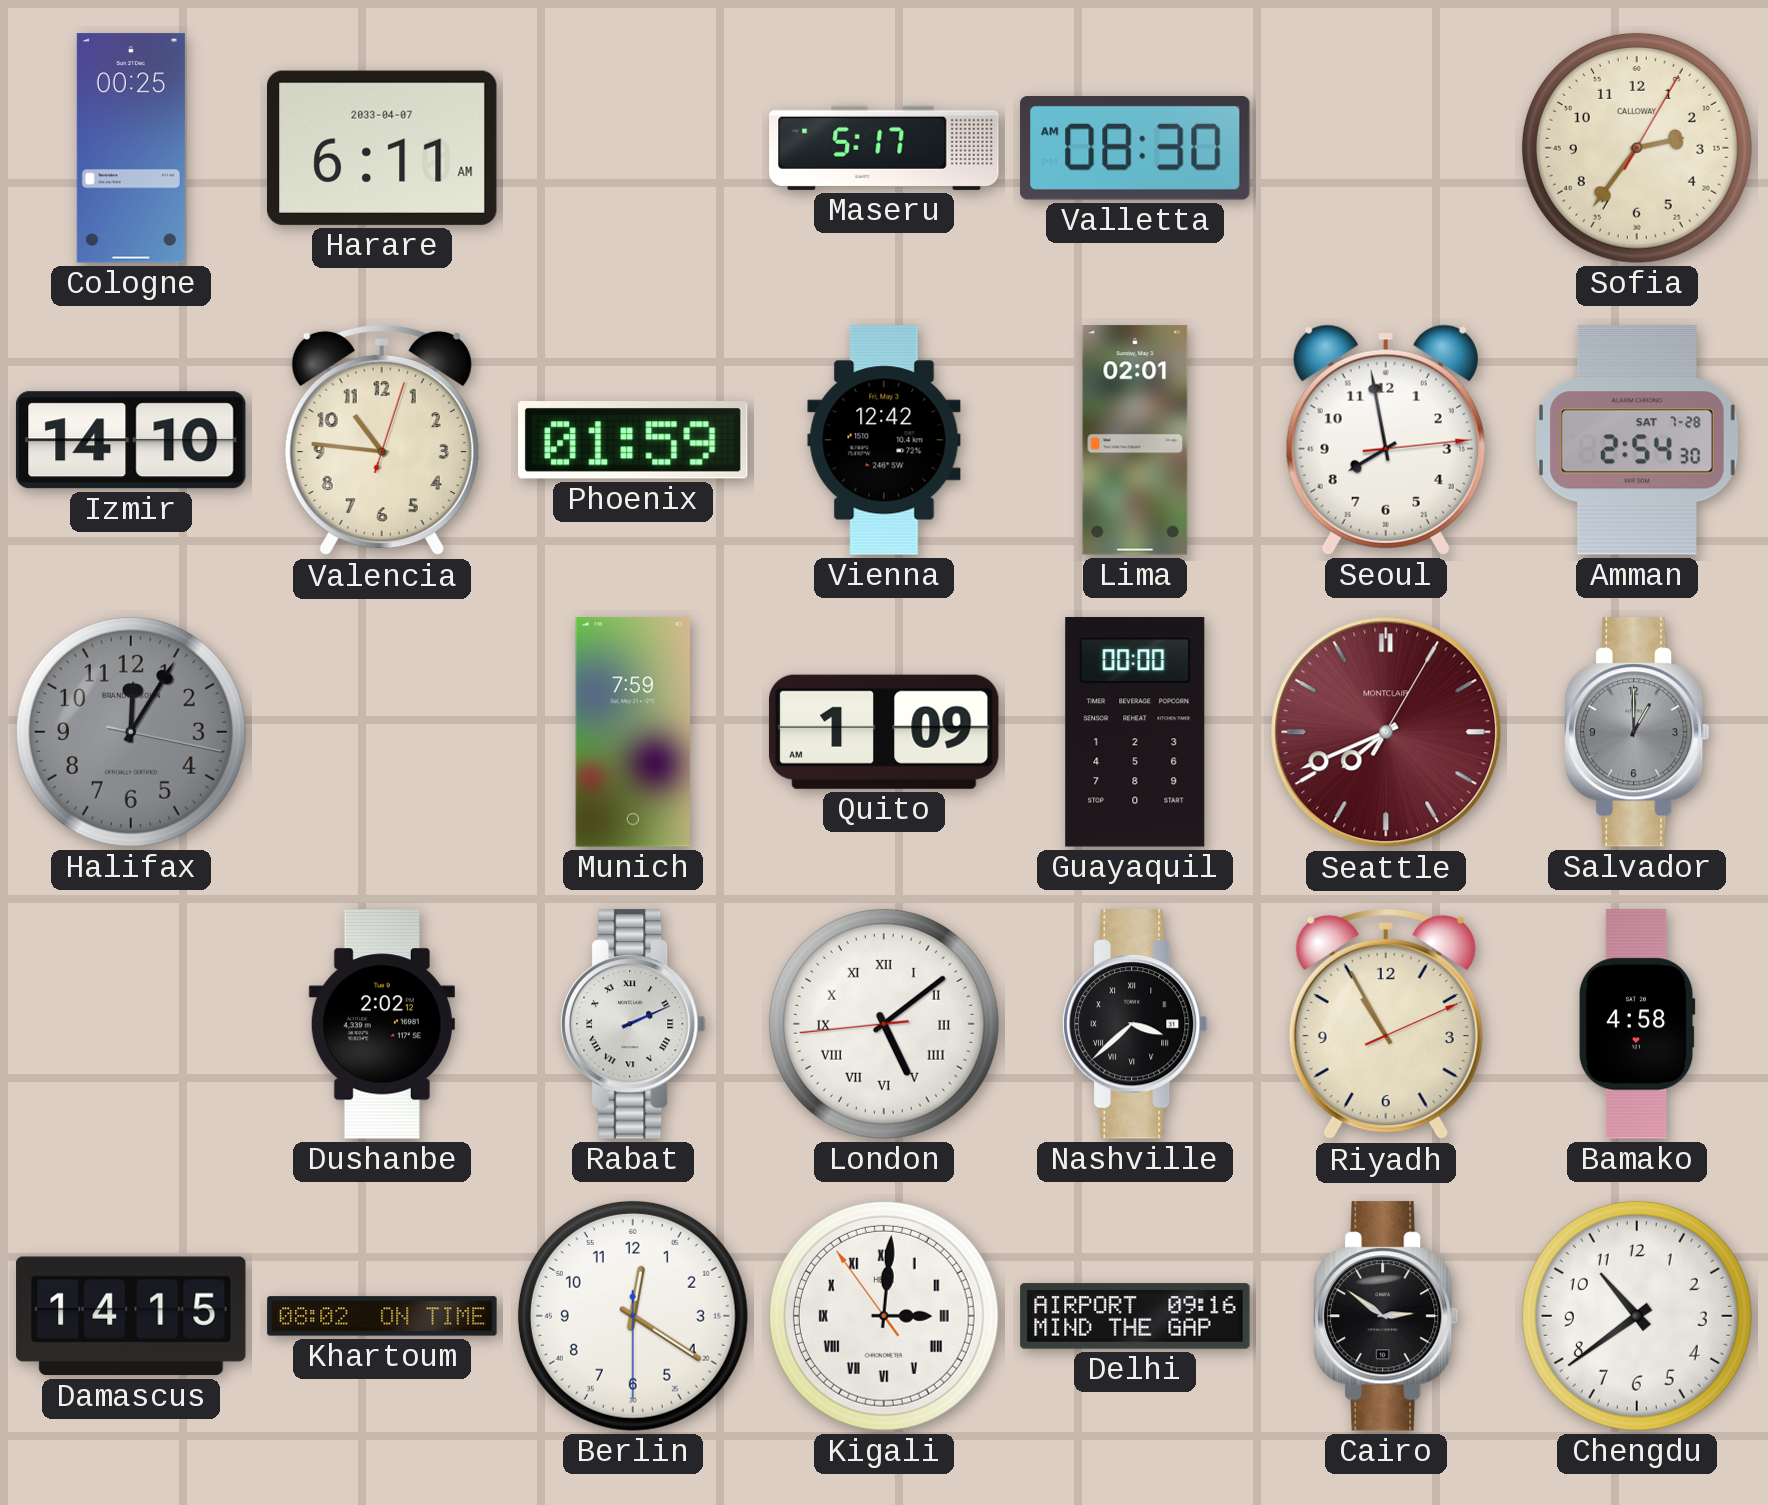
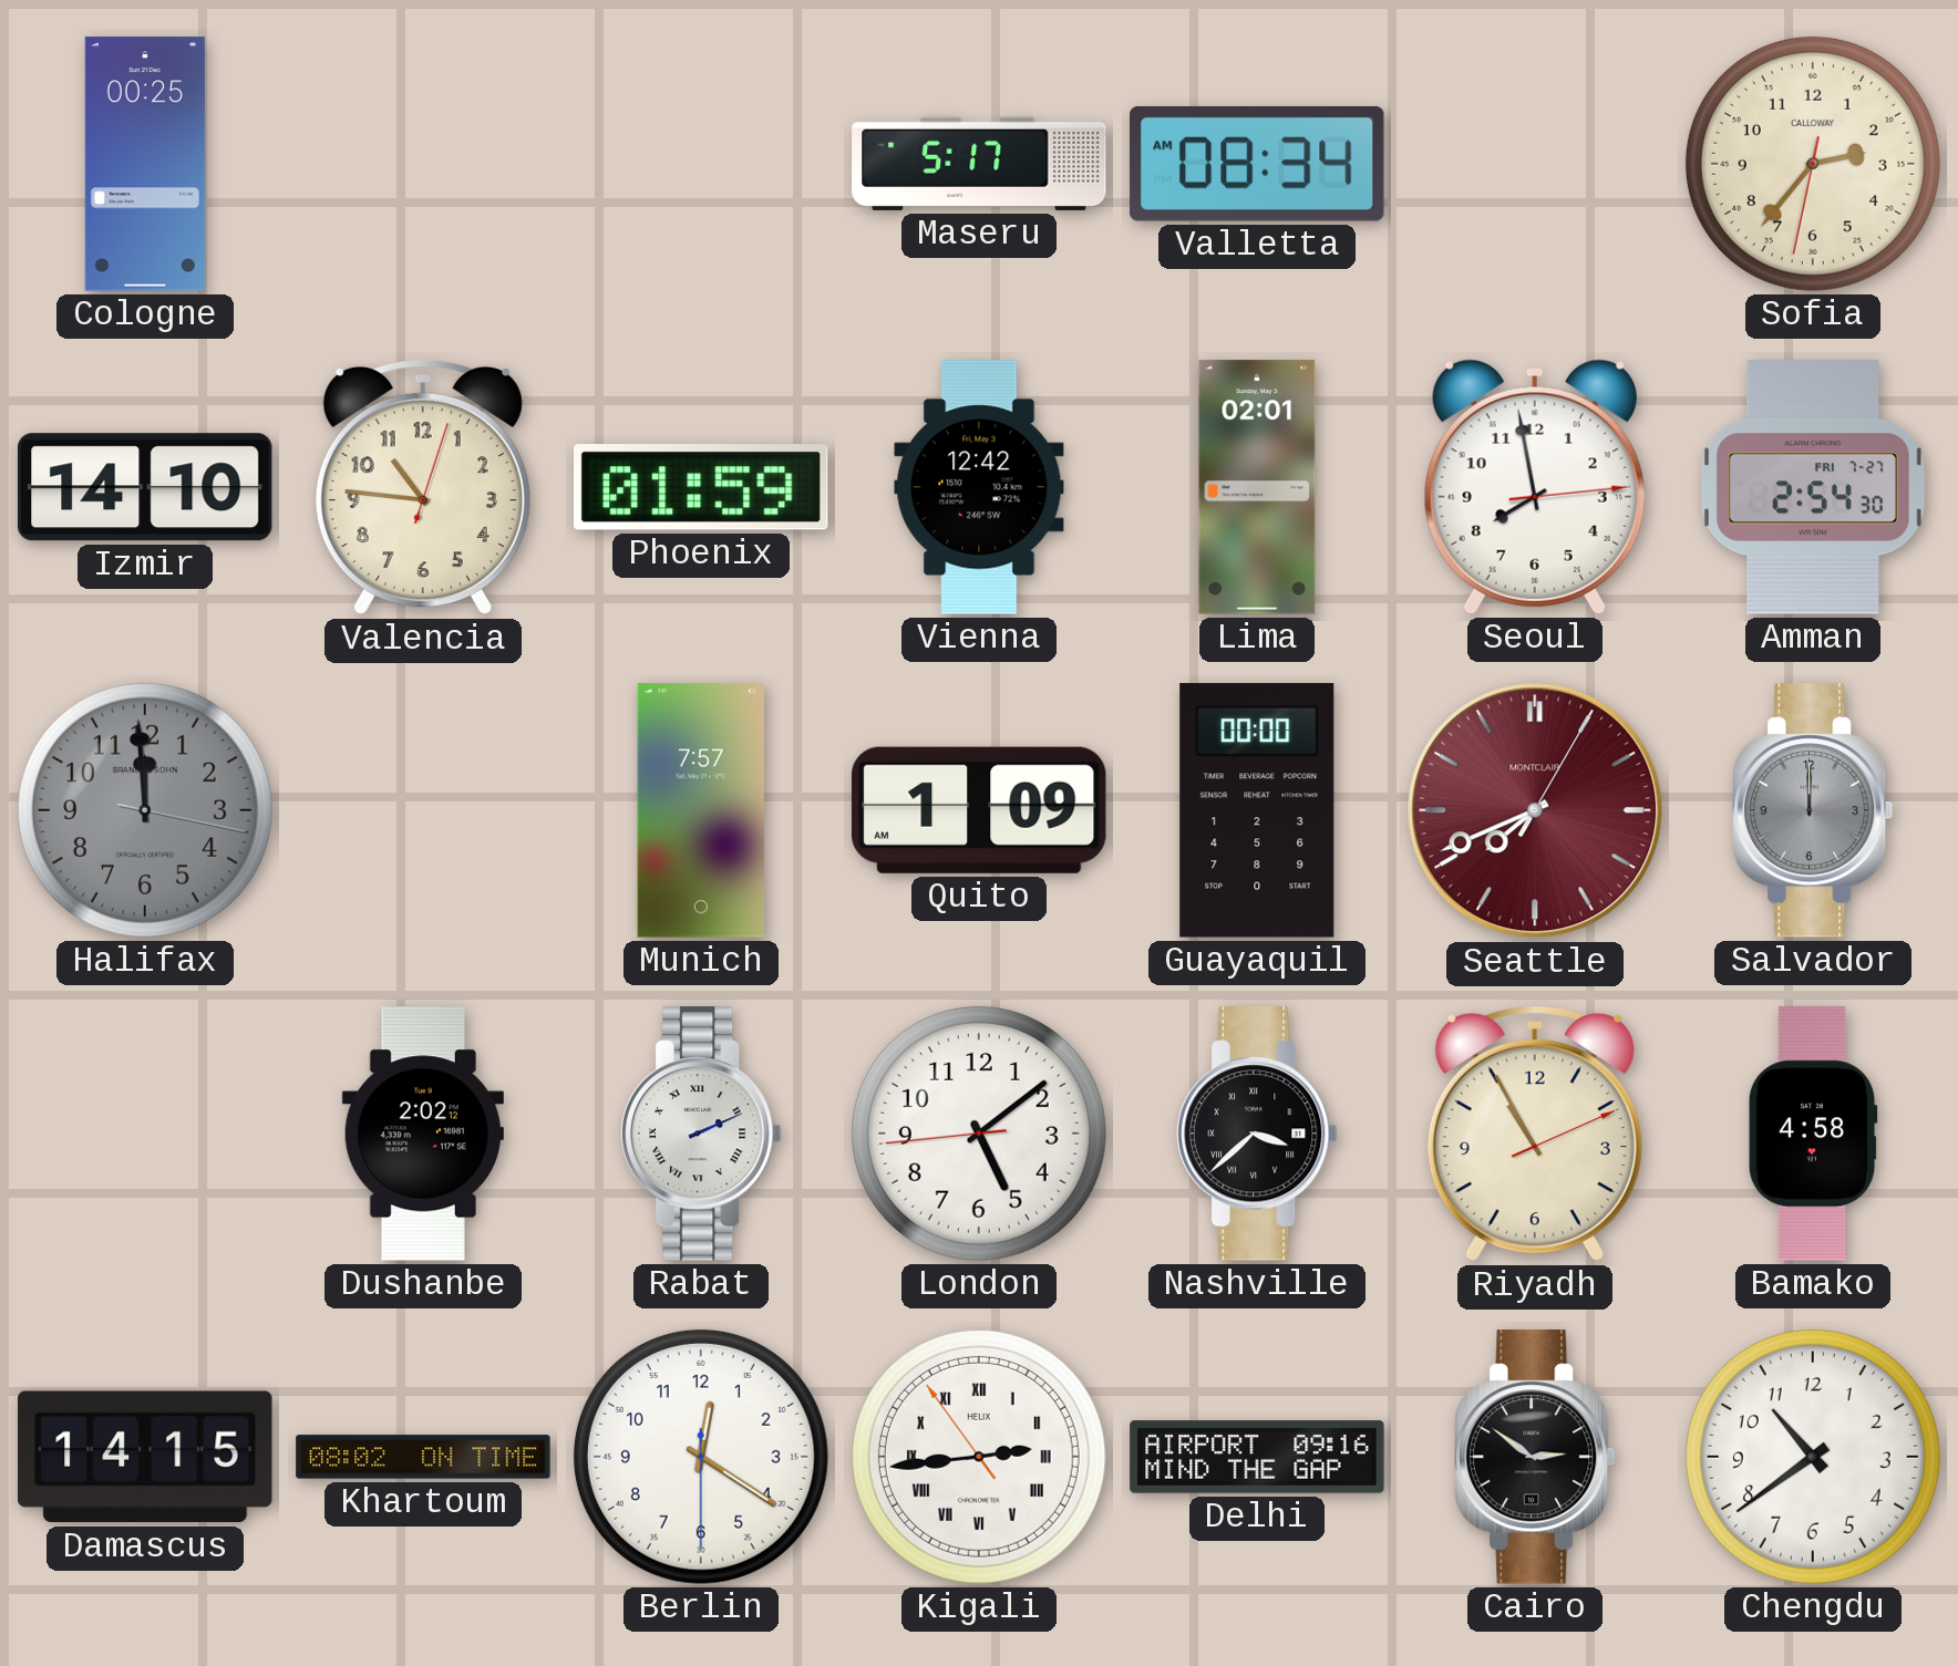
Harare: 6:11 -> none
Valletta: 08:30 -> 08:34
Sofia: 2:36:05 -> 2:36:32
Amman date: SAT 7-28 -> FRI 7-27
Halifax: 12:05 -> 11:59
Munich: 7:59 -> 7:57
Salvador: 1:00 -> 12:00
London numerals: Roman -> Arabic
Kigali: 3:00 -> 2:43
